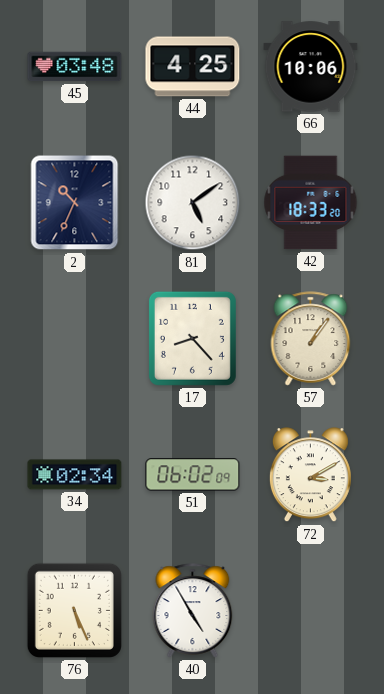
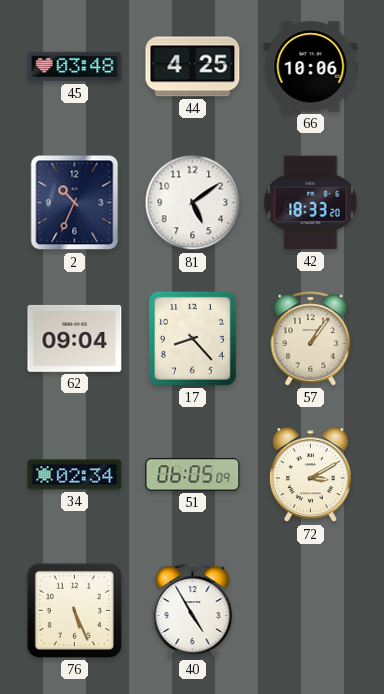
62: none -> 09:04
51: 06:02 -> 06:05
